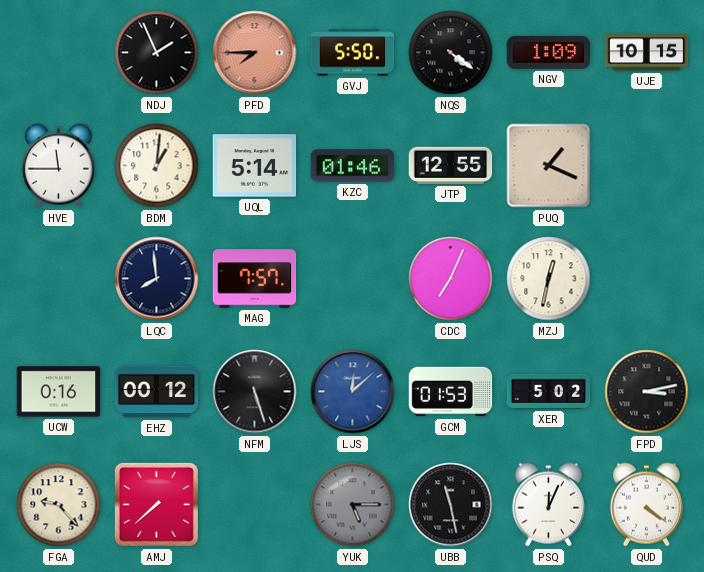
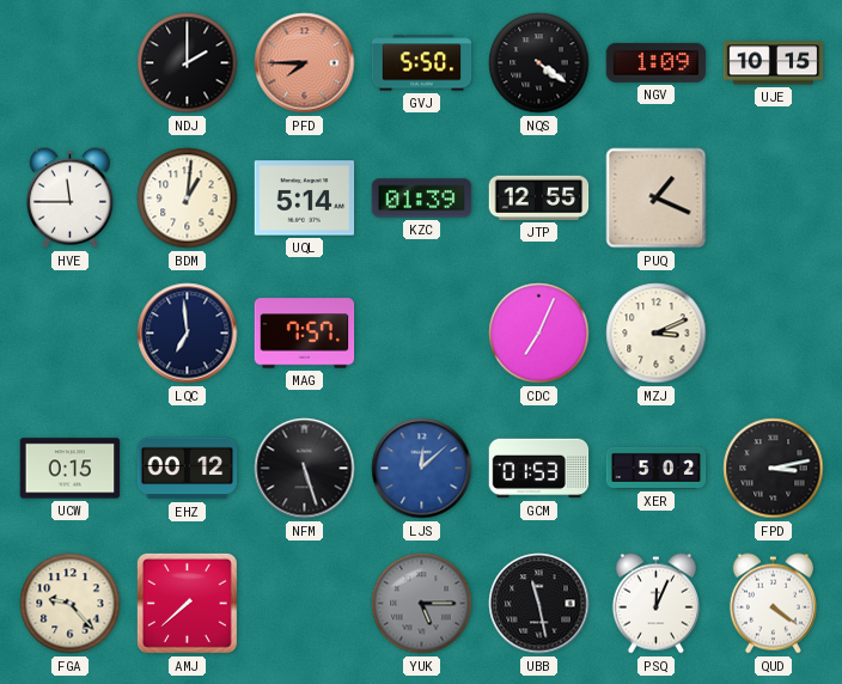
NDJ: 1:56 -> 2:00
KZC: 01:46 -> 01:39
LQC: 7:59 -> 6:59
MZJ: 12:32 -> 3:11
UCW: 0:16 -> 0:15
